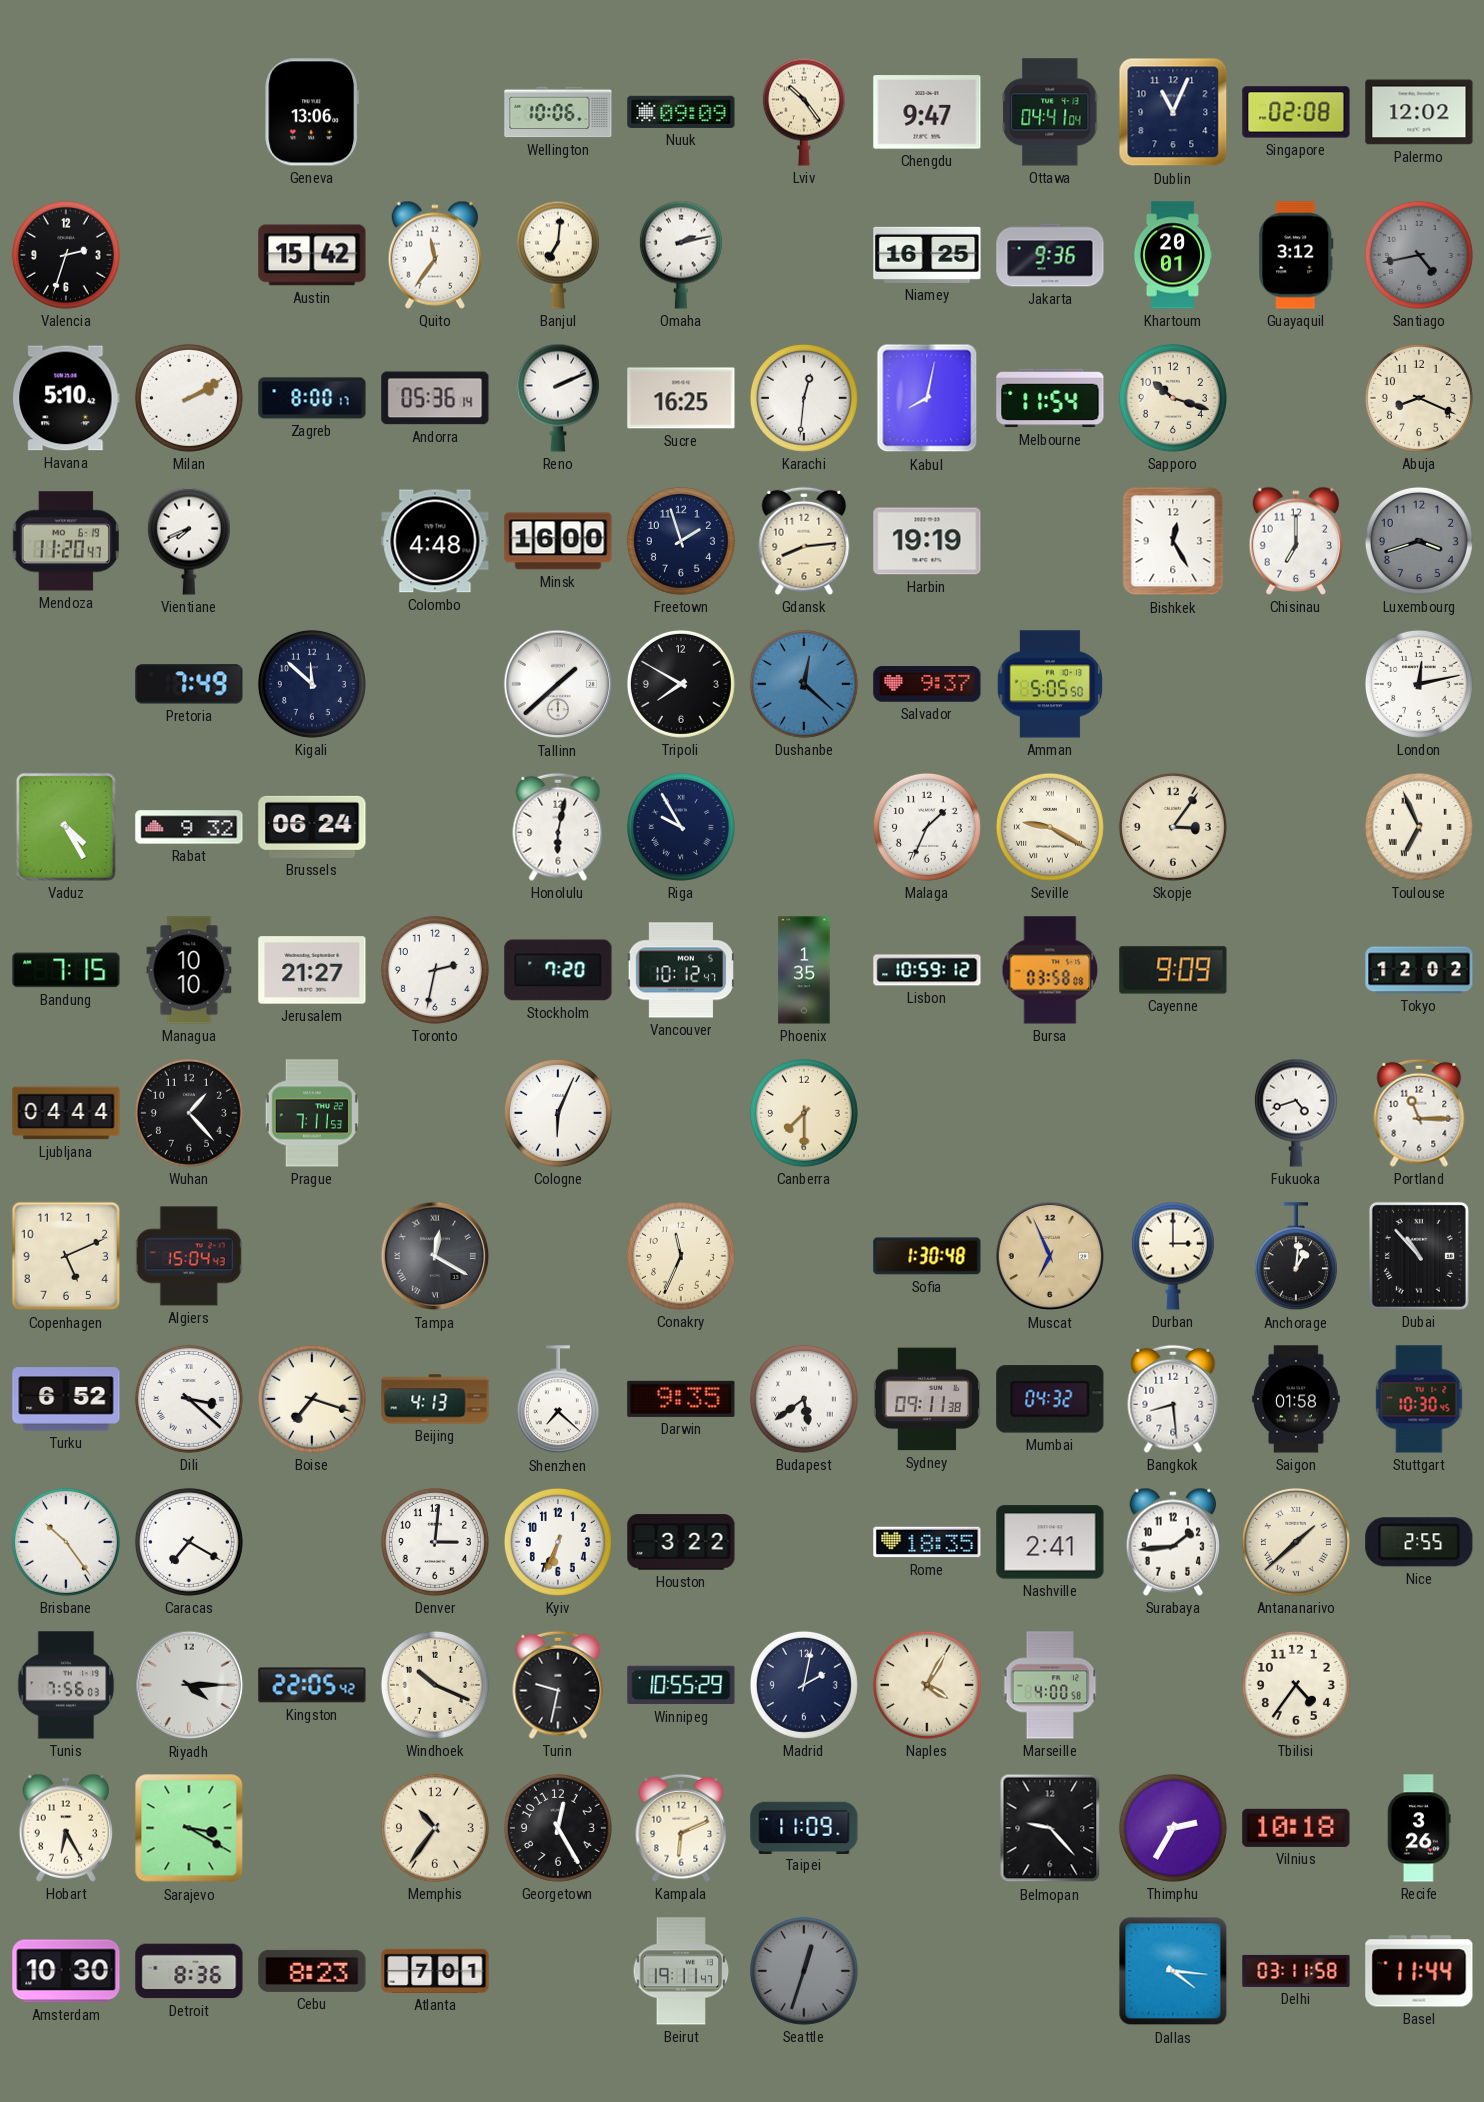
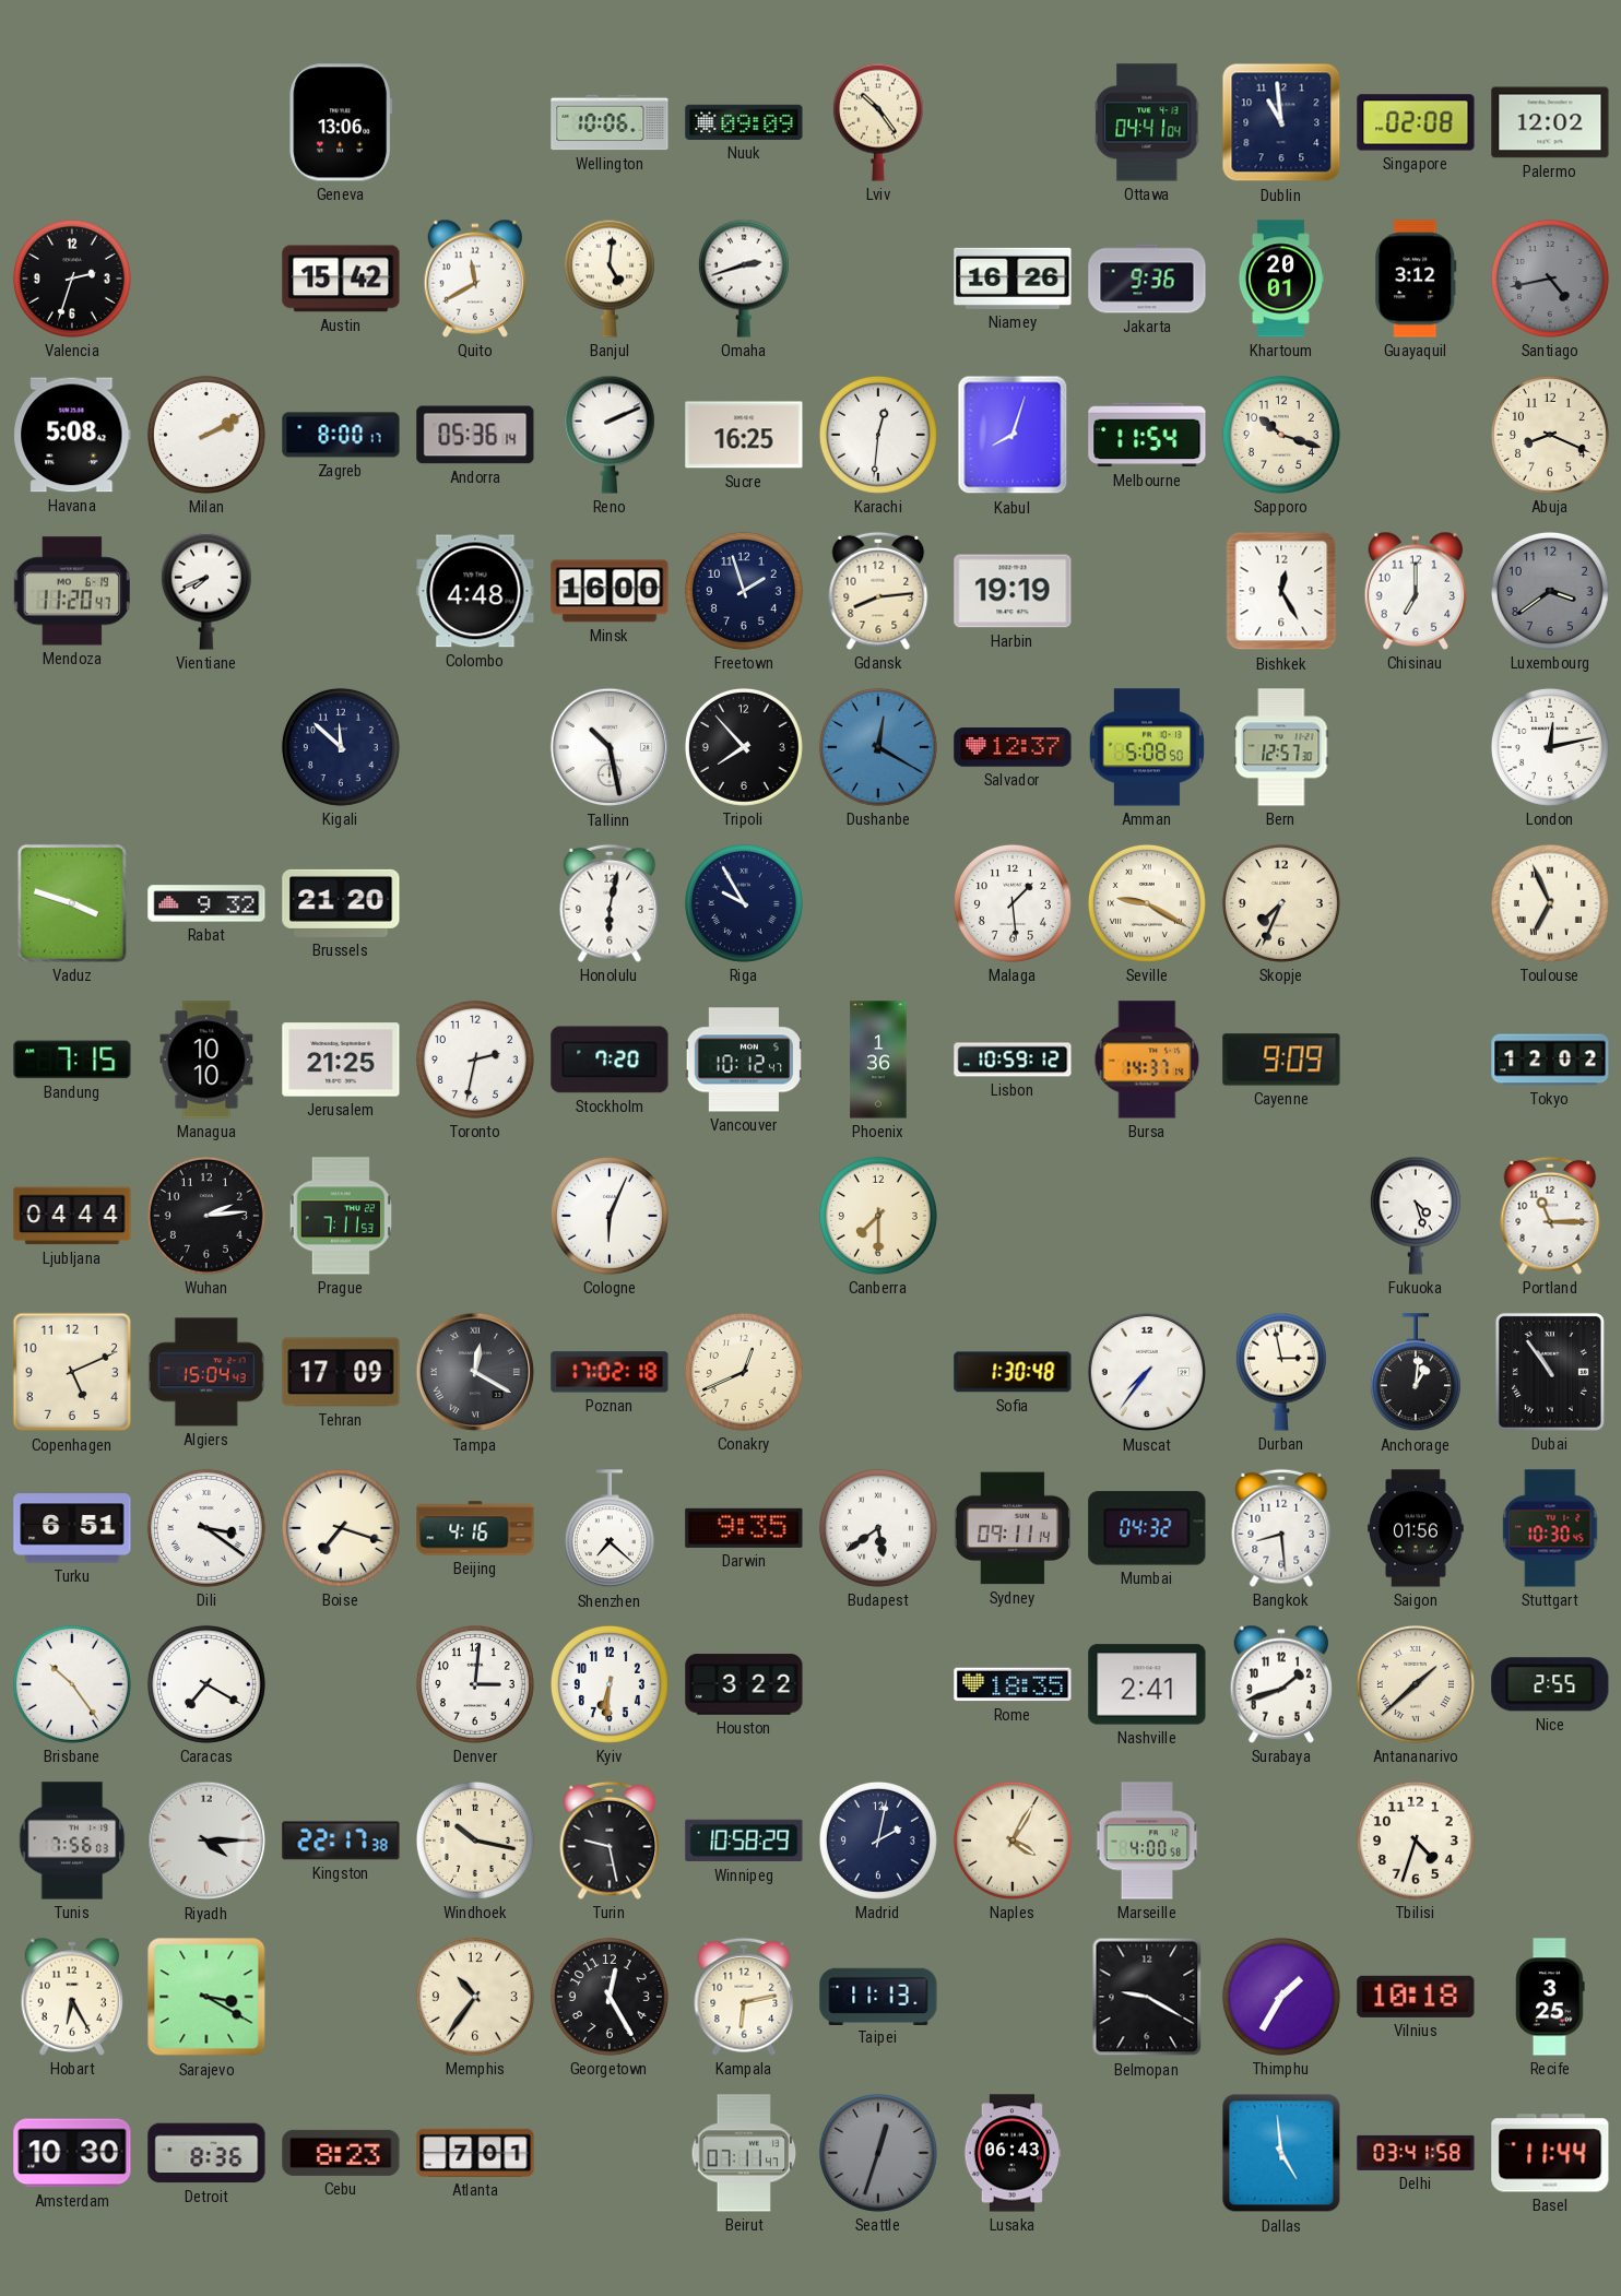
Chengdu: 9:47 -> none
Dublin: 11:04 -> 10:59
Quito: 11:36 -> 11:40
Banjul: 7:01 -> 5:01
Omaha: 2:13 -> 2:42
Niamey: 16:25 -> 16:26
Havana: 5:10 -> 5:08
Kabul: 8:02 -> 8:03
Luxembourg: 3:42 -> 3:39
Pretoria: 7:49 -> none
Tallinn: 1:38 -> 10:28
Tripoli: 7:50 -> 7:53
Dushanbe: 12:22 -> 12:20
Salvador: 9:37 -> 12:37
Amman: 5:05 -> 5:08
Bern: none -> 12:57
Vaduz: 4:25 -> 3:48
Brussels: 06:24 -> 21:20
Malaga: 1:34 -> 1:29
Skopje: 3:06 -> 7:34
Jerusalem: 21:27 -> 21:25
Phoenix: 1:35 -> 1:36
Bursa: 03:58 -> 14:37
Wuhan: 1:23 -> 2:14
Fukuoka: 4:42 -> 4:27
Tehran: none -> 17:09
Poznan: none -> 17:02
Conakry: 11:34 -> 12:41
Muscat: 6:56 -> 7:36
Muscat dial: champagne -> white
Durban: 3:00 -> 2:58
Dubai: 10:53 -> 10:54
Turku: 6:52 -> 6:51
Dili: 3:22 -> 3:21
Beijing: 4:13 -> 4:16
Sydney: 09:11:38 -> 09:11:14
Saigon: 01:58 -> 01:56
Kyiv: 6:34 -> 6:31
Surabaya: 1:44 -> 1:42
Kingston: 22:05 -> 22:17
Windhoek: 10:19 -> 10:17
Turin: 9:32 -> 9:28
Winnipeg: 10:55 -> 10:58
Tbilisi: 4:36 -> 4:33
Kampala: 6:11 -> 6:13
Taipei: 11:09 -> 11:13
Belmopan: 9:23 -> 9:20
Thimphu: 2:35 -> 1:35
Recife: 3:26 -> 3:25
Beirut: 19:11 -> 07:11
Lusaka: none -> 06:43
Dallas: 4:16 -> 4:59
Delhi: 03:11 -> 03:41
